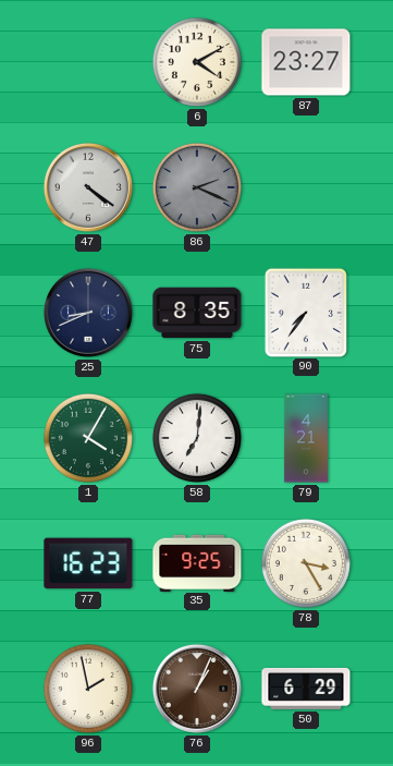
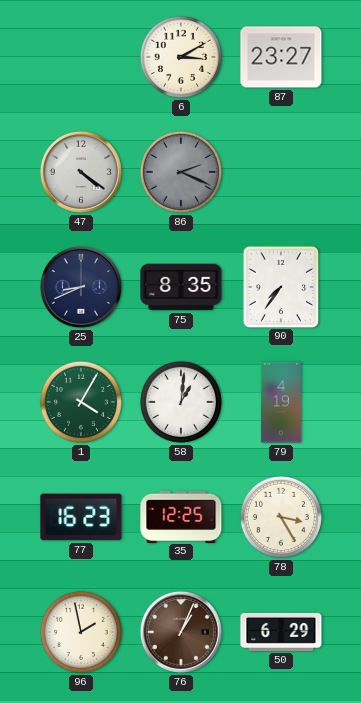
6: 4:10 -> 3:10
58: 7:01 -> 1:01
79: 4:21 -> 4:19
35: 9:25 -> 12:25
